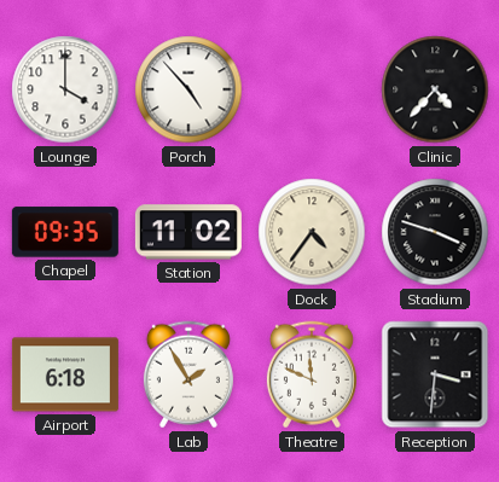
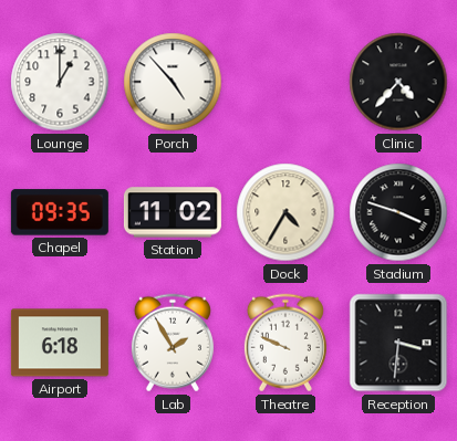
Lounge: 4:00 -> 1:00
Dock: 4:36 -> 4:35
Theatre: 11:49 -> 9:49
